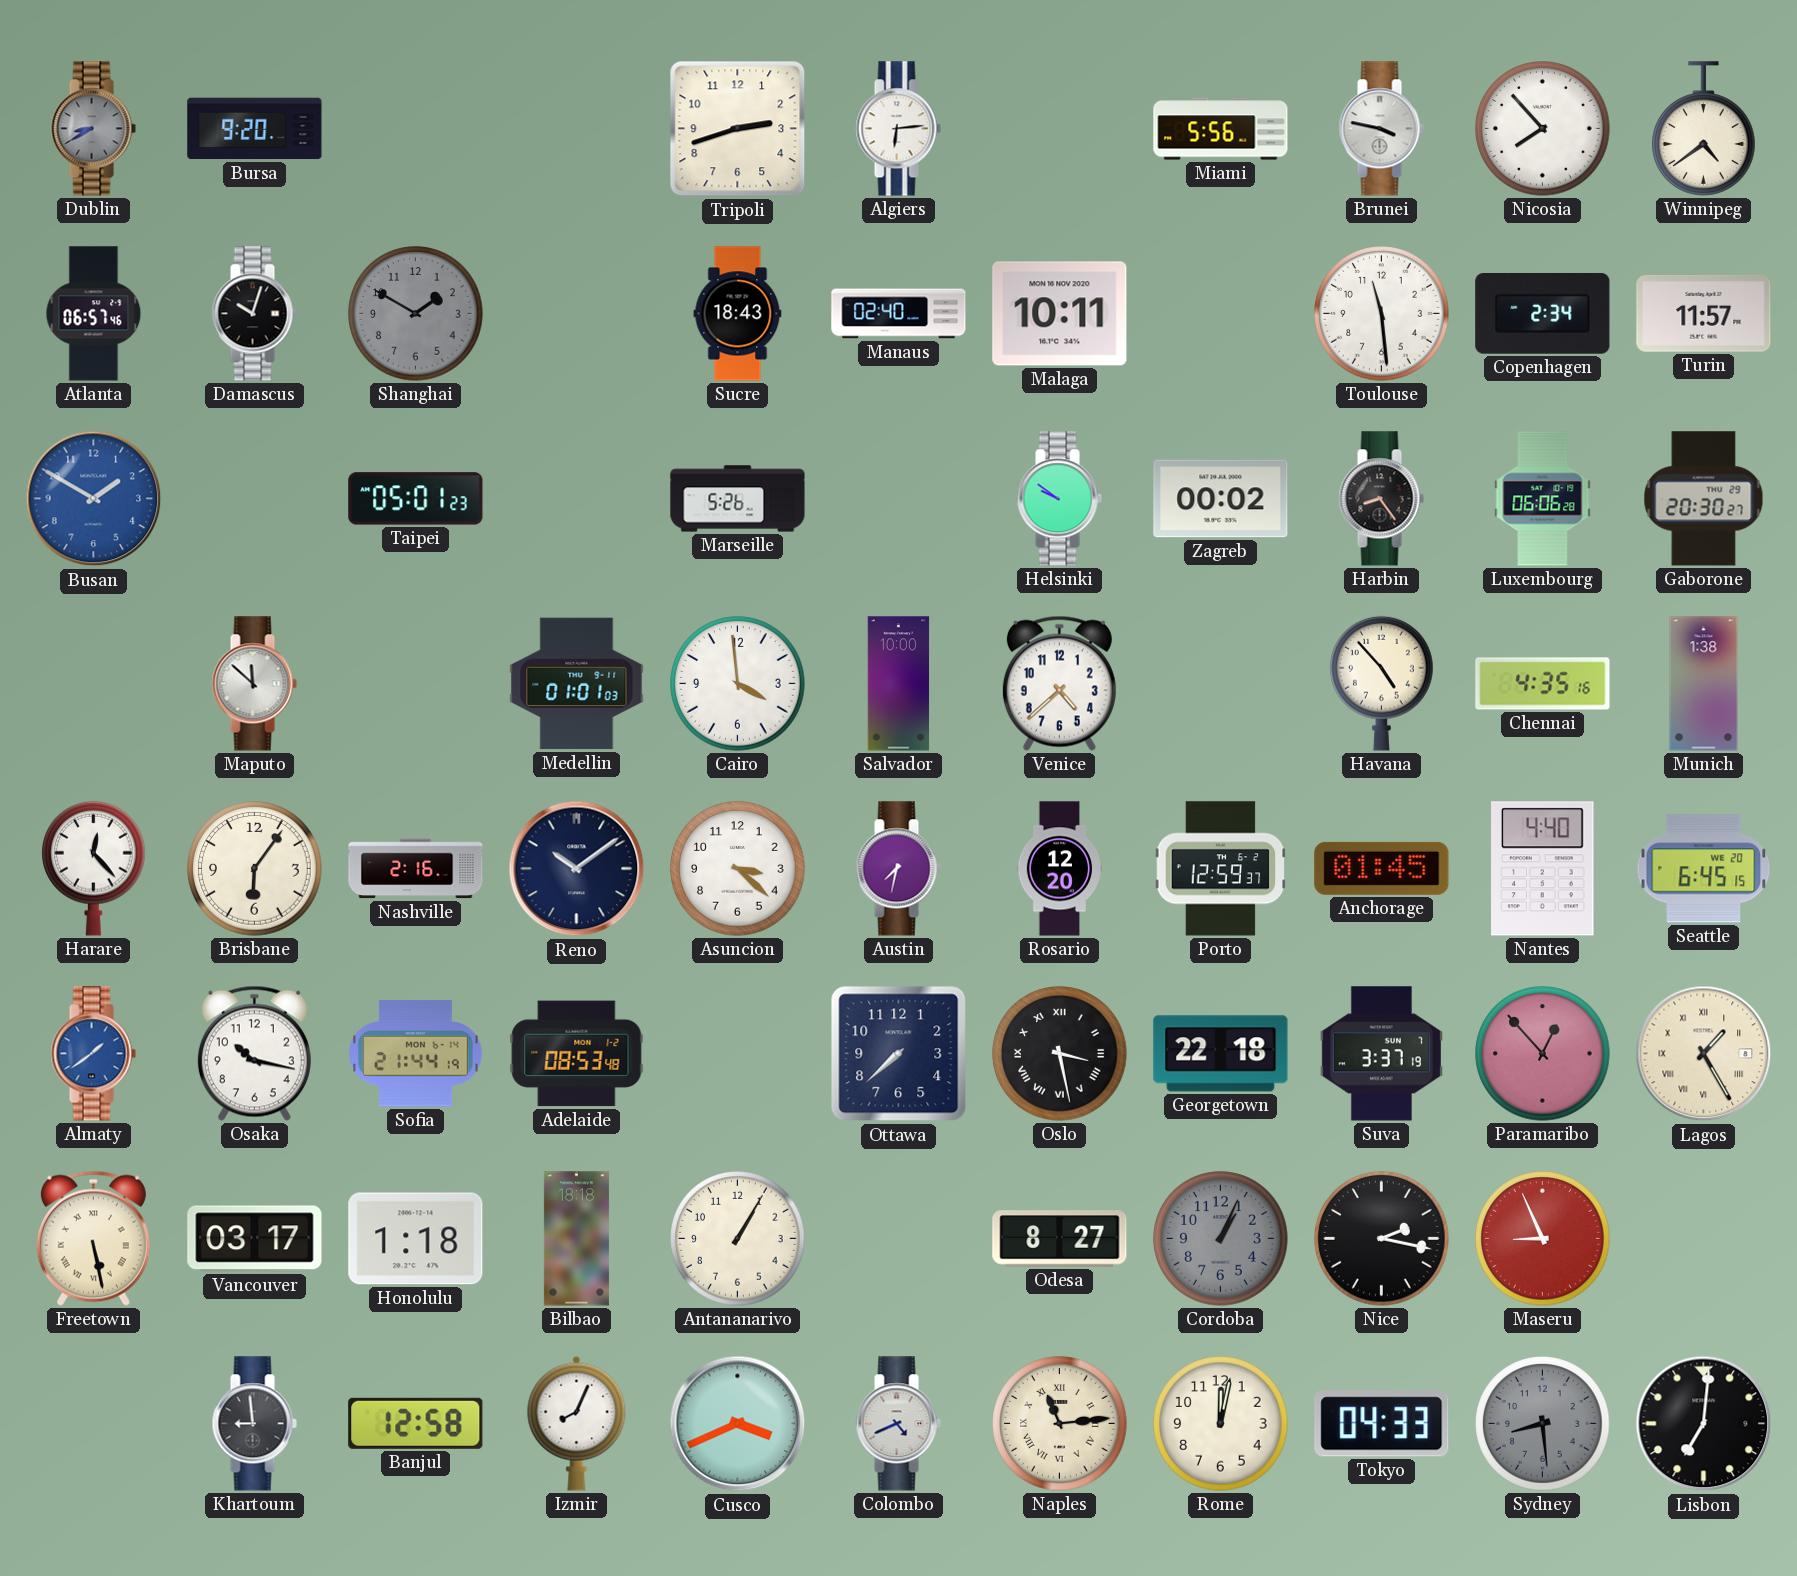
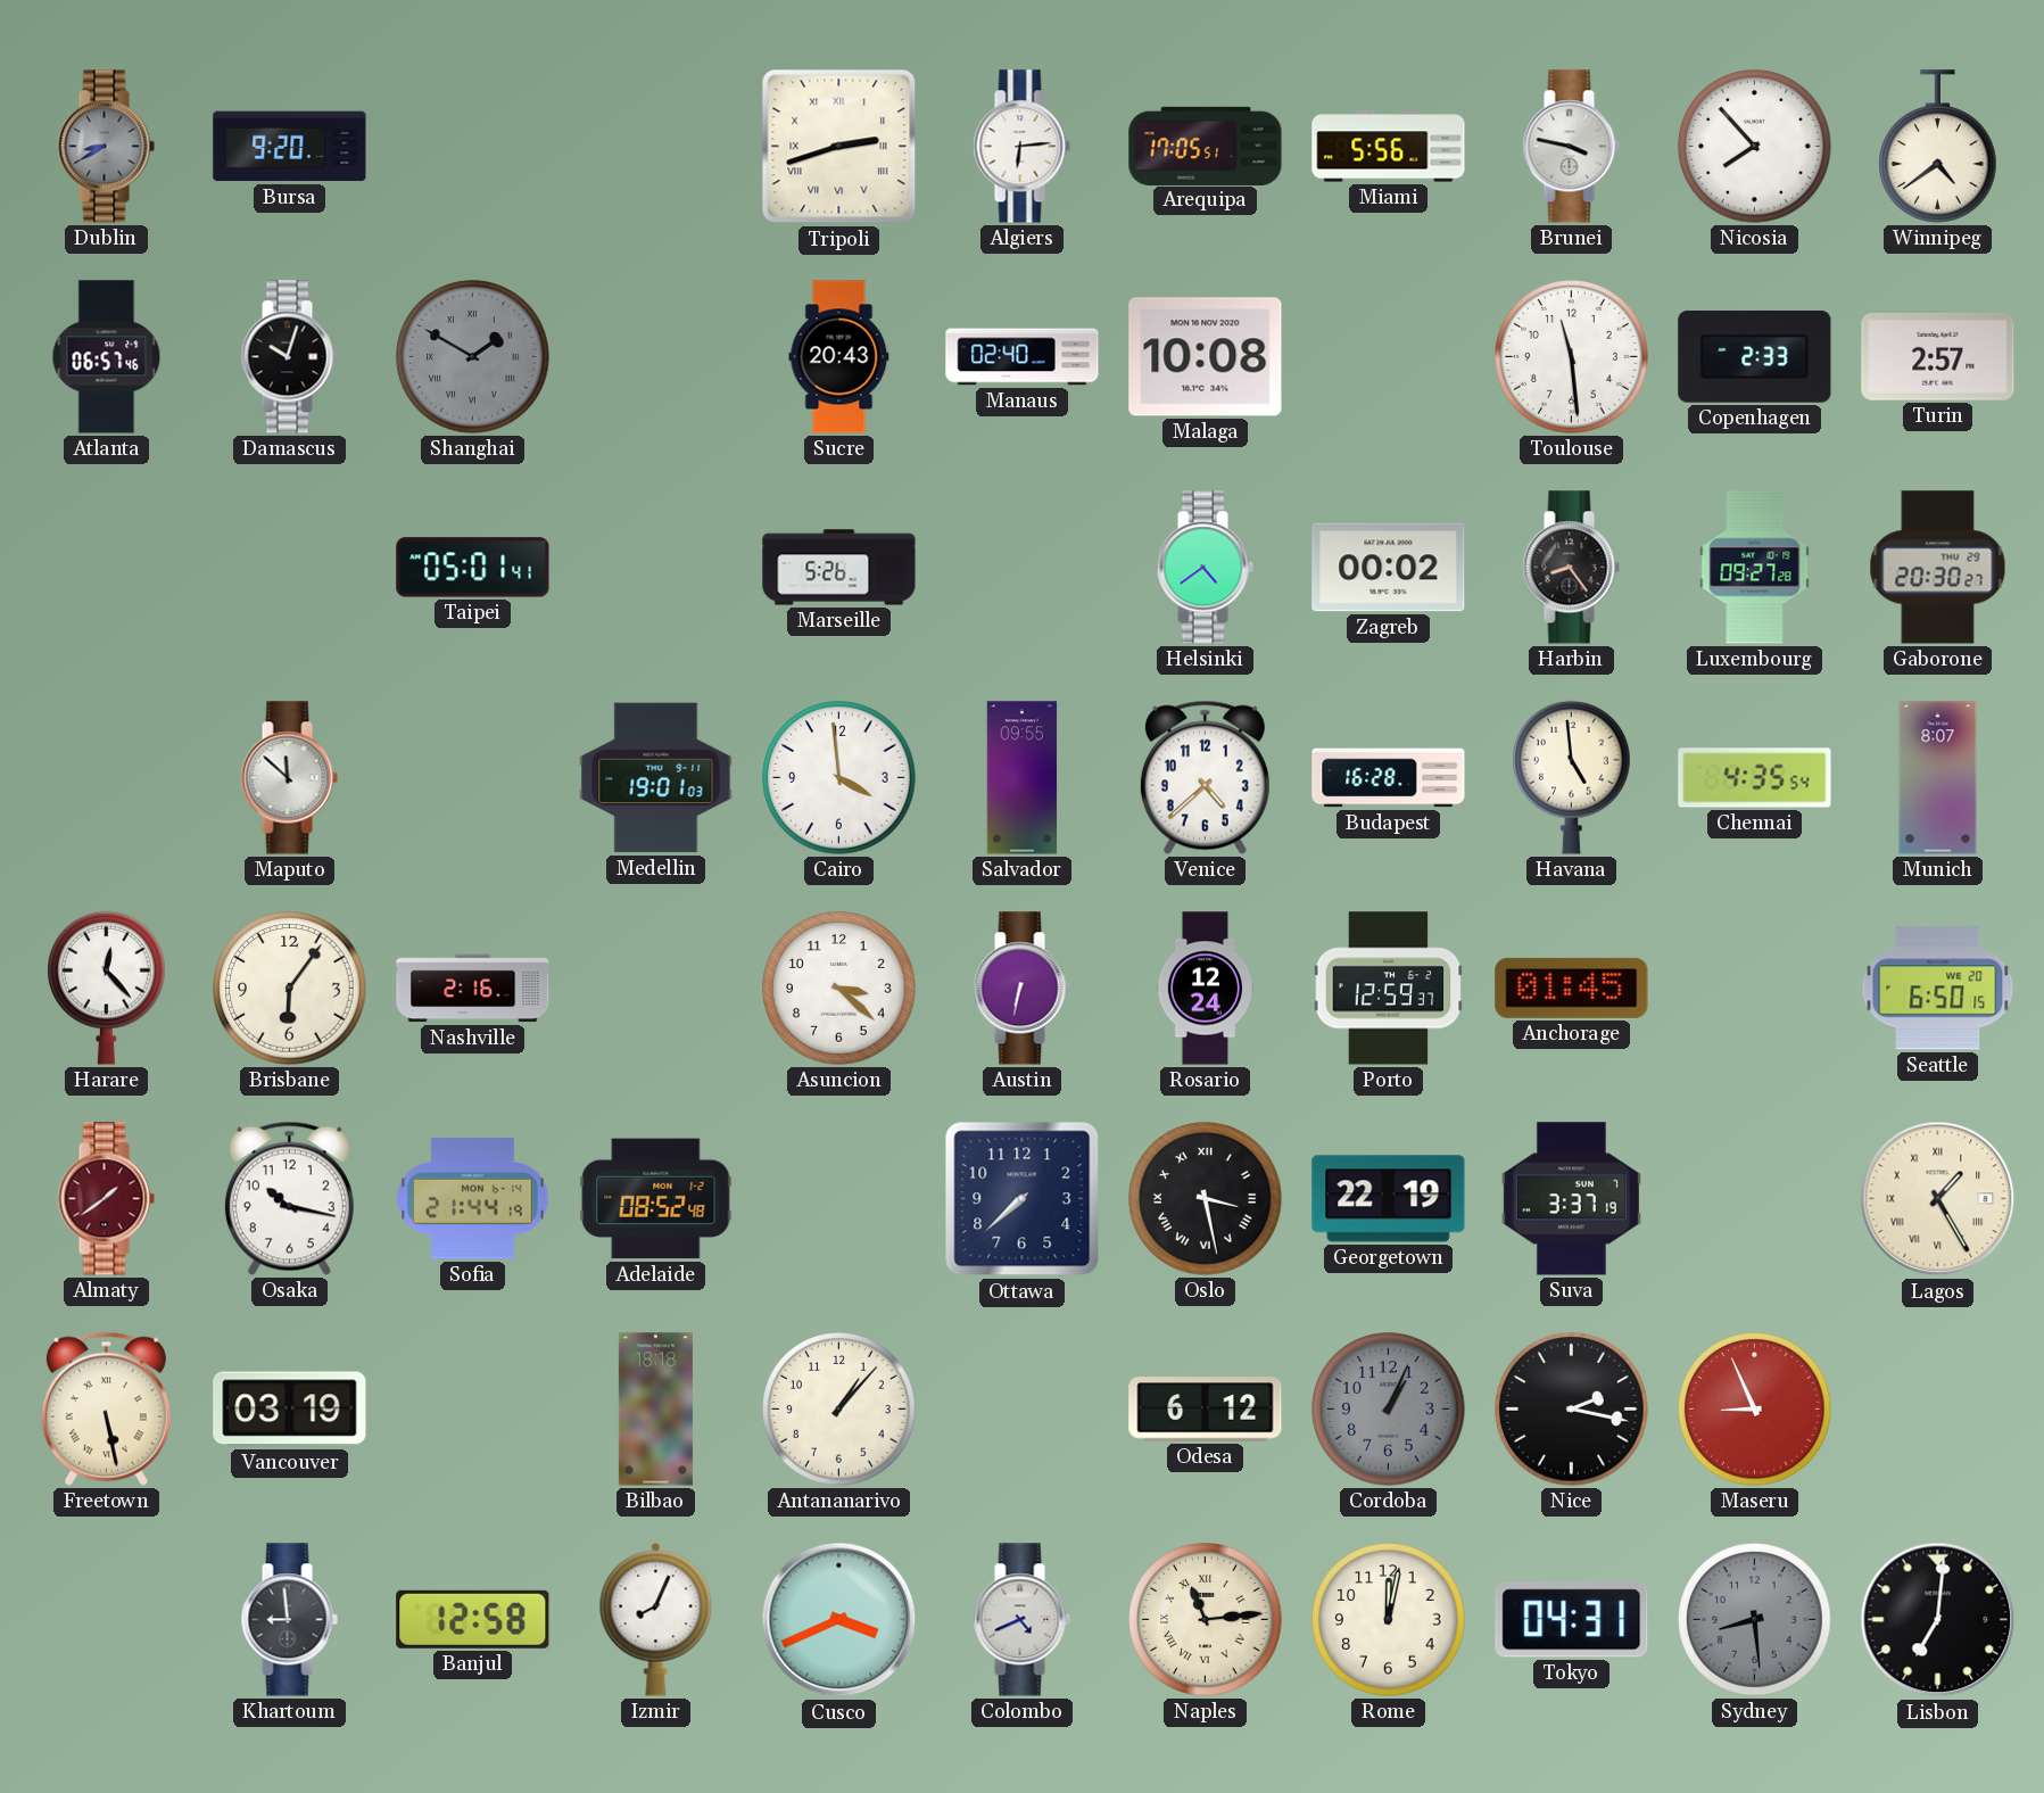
Tripoli numerals: Arabic -> Roman
Arequipa: none -> 17:05
Shanghai numerals: Arabic -> Roman
Sucre: 18:43 -> 20:43
Malaga: 10:11 -> 10:08
Copenhagen: 2:34 -> 2:33
Turin: 11:57 -> 2:57
Busan: 1:50 -> none
Taipei: 05:01:23 -> 05:01:41
Helsinki: 9:51 -> 4:39
Luxembourg: 06:06 -> 09:27
Medellin: 01:01 -> 19:01
Salvador: 10:00 -> 09:55
Budapest: none -> 16:28
Havana: 4:53 -> 4:59
Chennai: 4:35:16 -> 4:35:54
Munich: 1:38 -> 8:07
Reno: 10:09 -> none
Austin: 7:32 -> 6:32
Rosario: 12:20 -> 12:24
Nantes: 4:40 -> none
Seattle: 6:45 -> 6:50
Almaty dial: blue -> burgundy
Adelaide: 08:53 -> 08:52
Georgetown: 22:18 -> 22:19
Paramaribo: 12:53 -> none
Vancouver: 03:17 -> 03:19
Honolulu: 1:18 -> none
Antananarivo: 1:05 -> 1:07
Odesa: 8:27 -> 6:12
Tokyo: 04:33 -> 04:31
